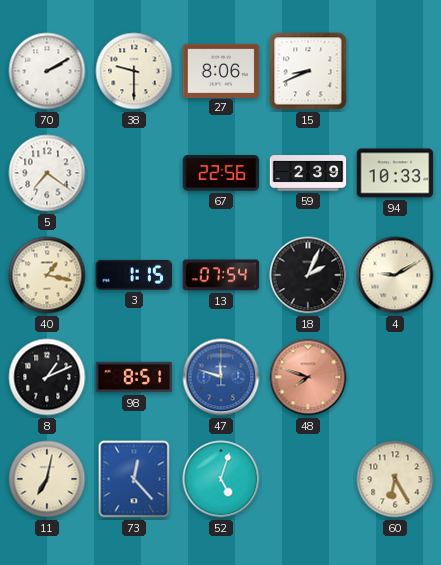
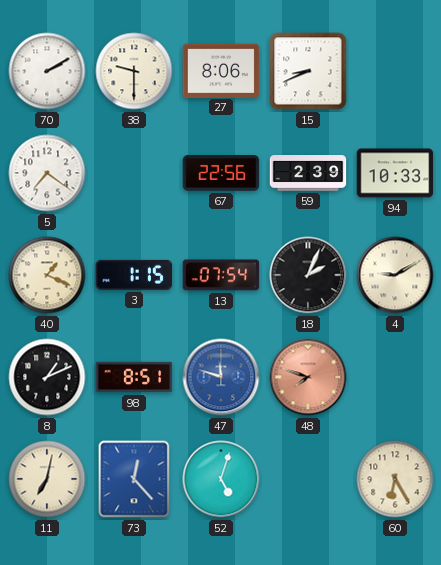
40: 1:17 -> 1:19
